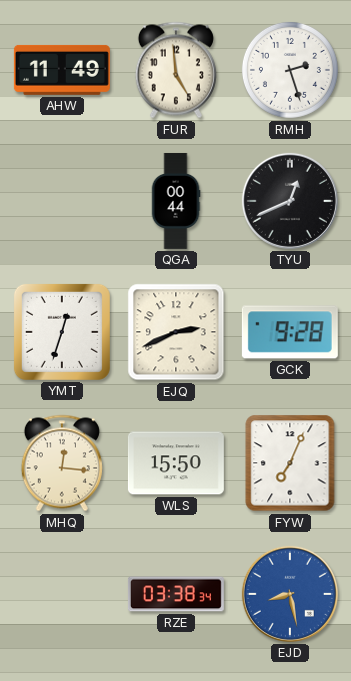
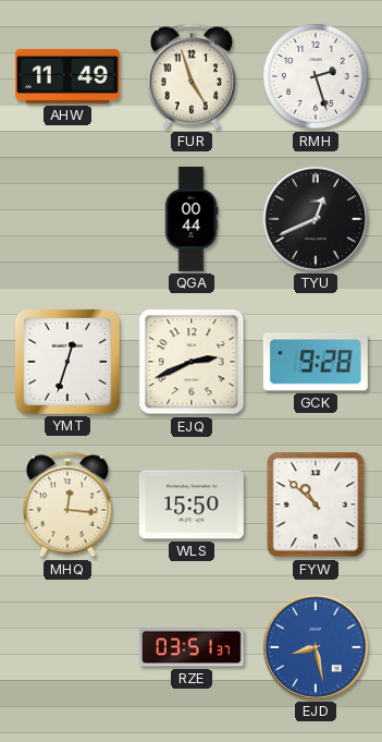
FUR: 4:59 -> 4:57
FYW: 7:04 -> 10:52
RZE: 03:38 -> 03:51
